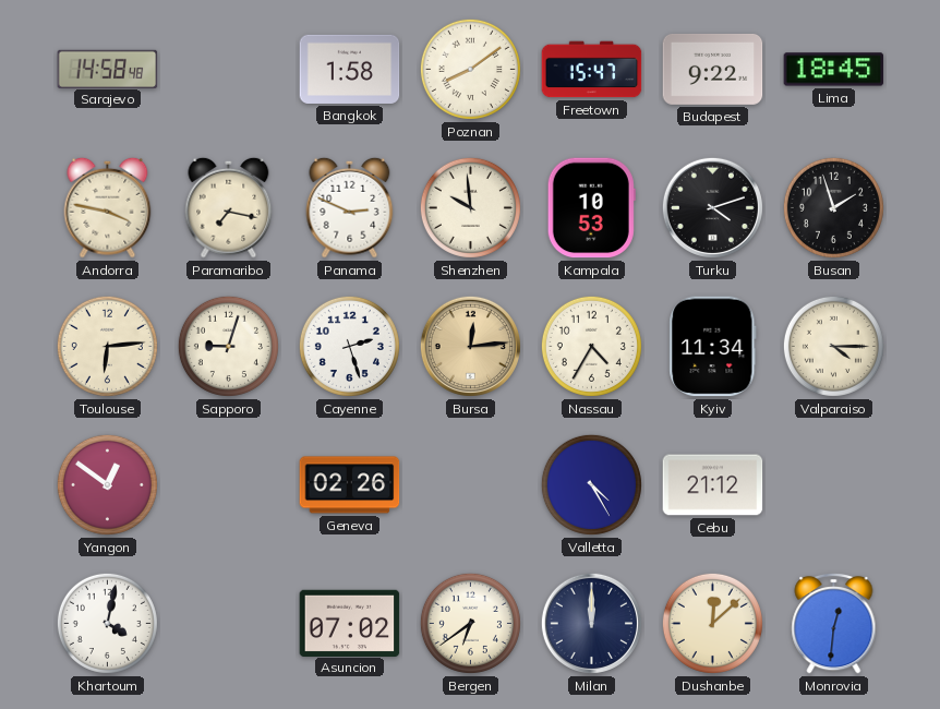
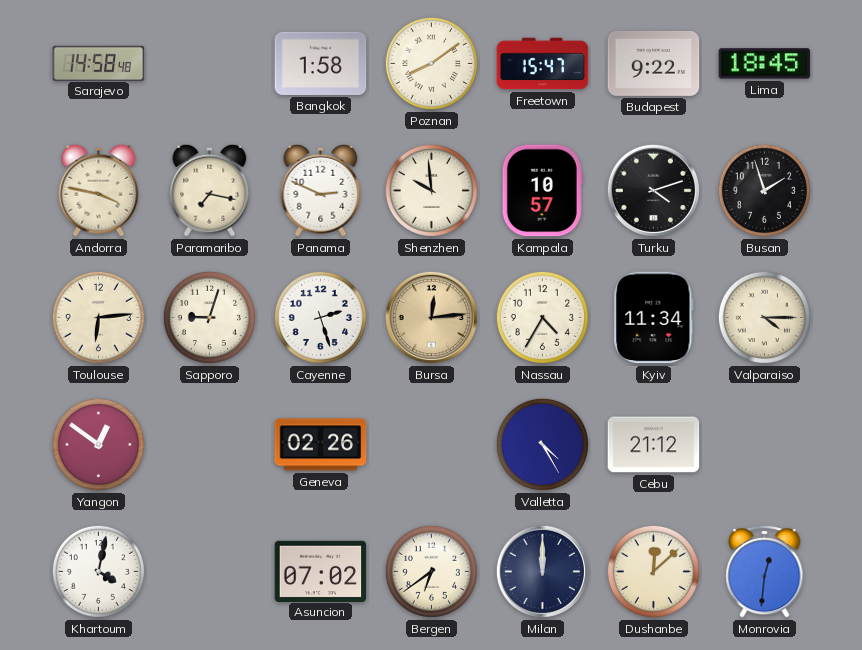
Kampala: 10:53 -> 10:57
